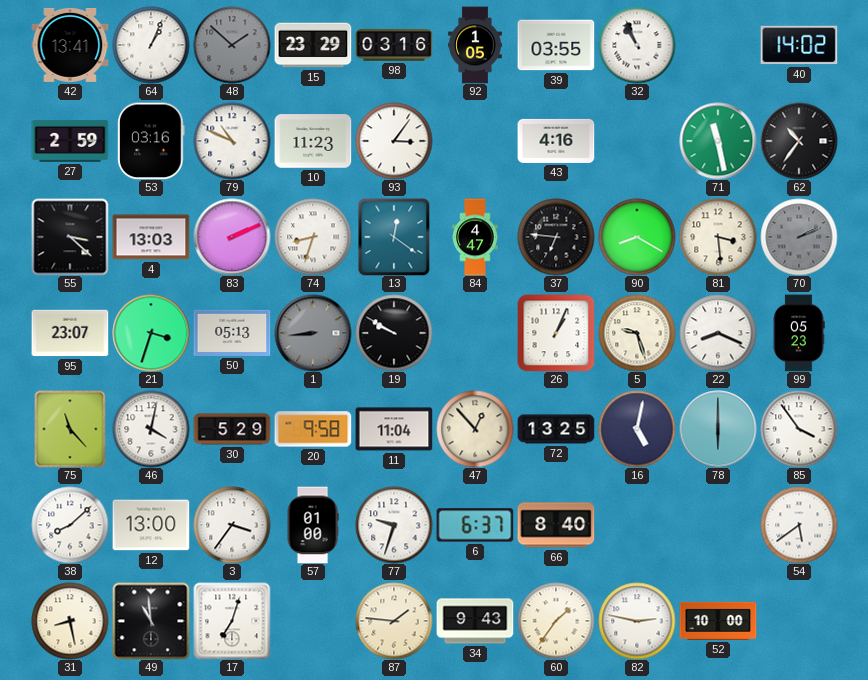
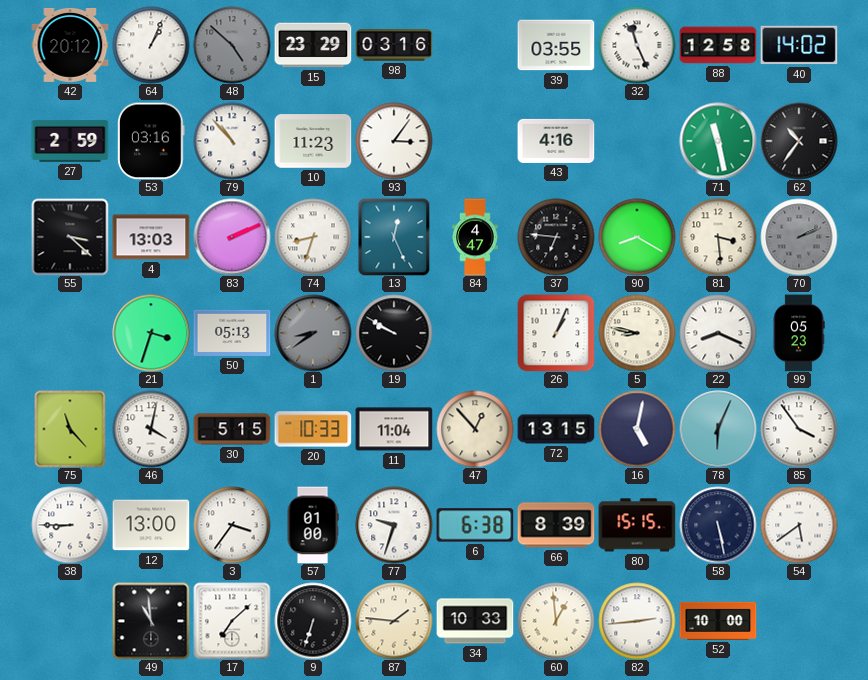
42: 13:41 -> 20:12
48: 1:52 -> 4:52
92: 1:05 -> none
32: 10:56 -> 11:26
88: none -> 12:58
79: 10:49 -> 10:53
13: 12:21 -> 12:26
95: 23:07 -> none
1: 8:44 -> 8:39
5: 9:27 -> 8:47
30: 5:29 -> 5:15
20: 9:58 -> 10:33
72: 13:25 -> 13:15
78: 6:00 -> 6:04
38: 8:08 -> 8:45
6: 6:37 -> 6:38
66: 8:40 -> 8:39
80: none -> 15:15
58: none -> 5:28
31: 8:28 -> none
17: 7:03 -> 7:08
9: none -> 6:33
34: 9:43 -> 10:33
60: 1:36 -> 12:59
82: 2:47 -> 2:44
